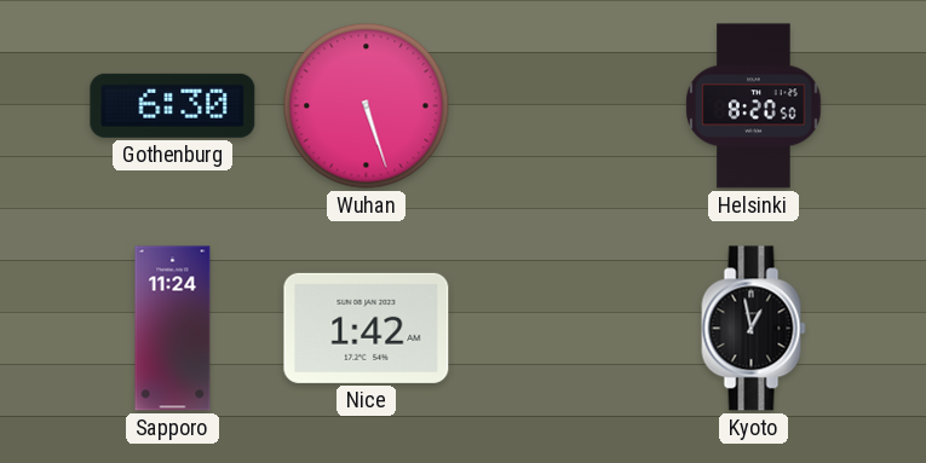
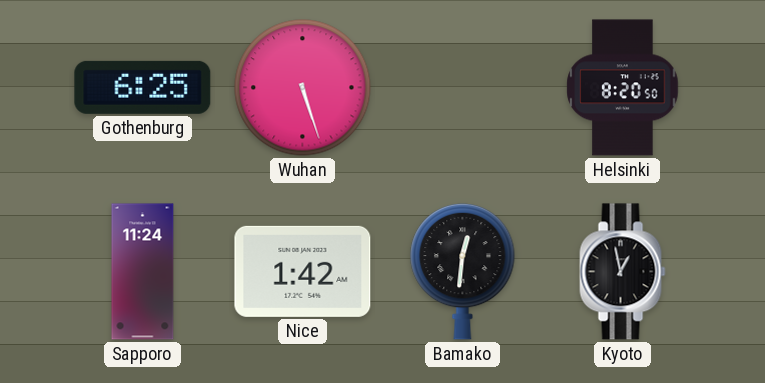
Gothenburg: 6:30 -> 6:25
Bamako: none -> 12:31
